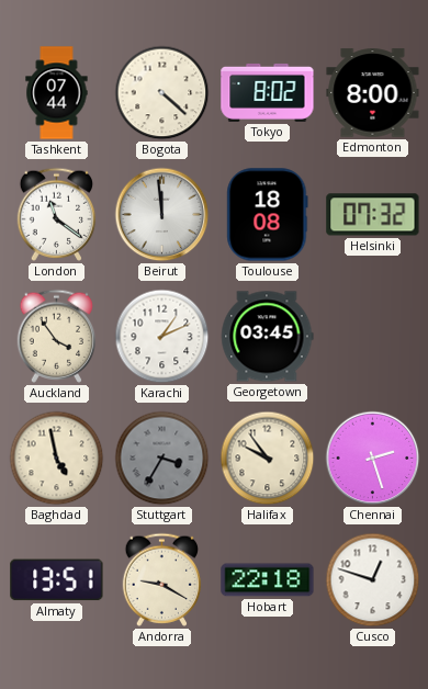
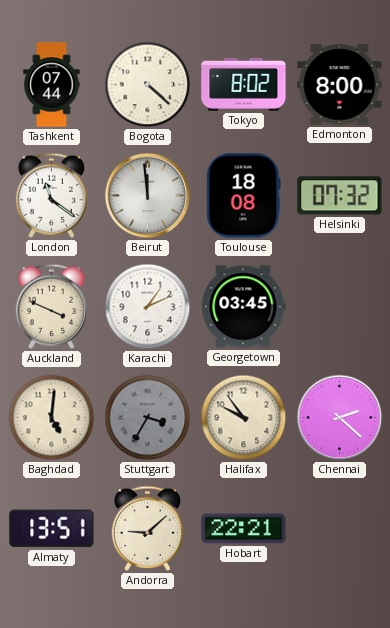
Auckland: 3:54 -> 3:49
Baghdad: 4:58 -> 5:01
Chennai: 2:27 -> 2:22
Andorra: 9:20 -> 9:08
Hobart: 22:18 -> 22:21
Cusco: 12:48 -> none
